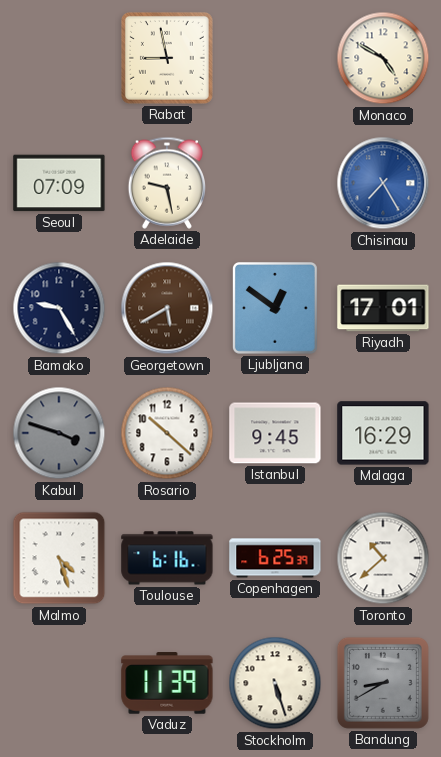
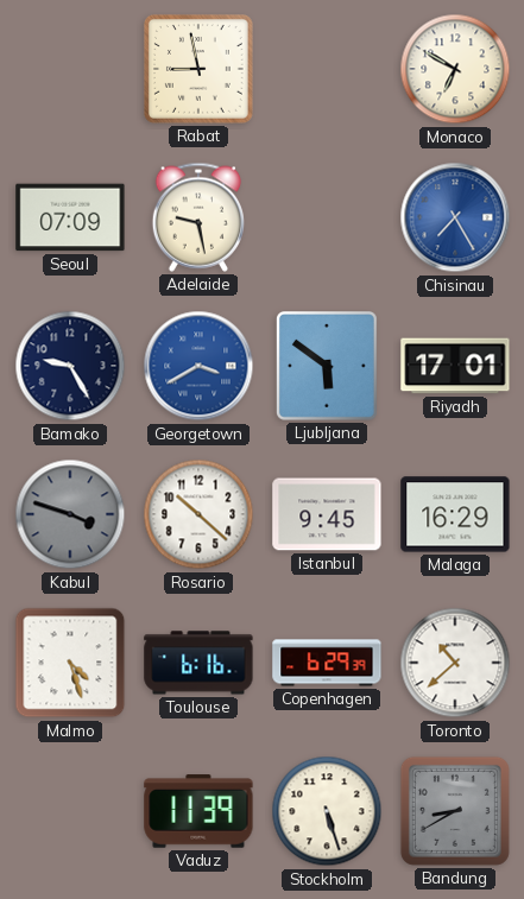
Monaco: 4:50 -> 6:50
Georgetown: 5:40 -> 3:40
Georgetown dial: brown -> blue
Ljubljana: 12:51 -> 5:51
Copenhagen: 6:25 -> 6:29
